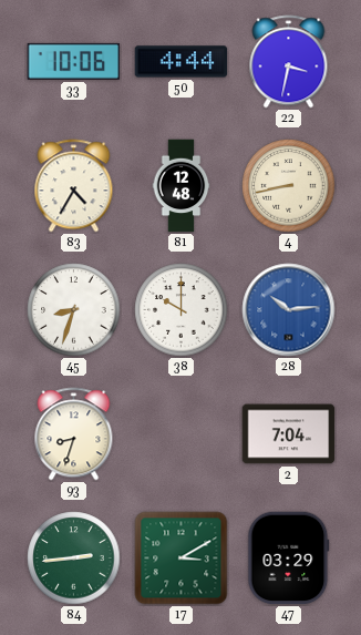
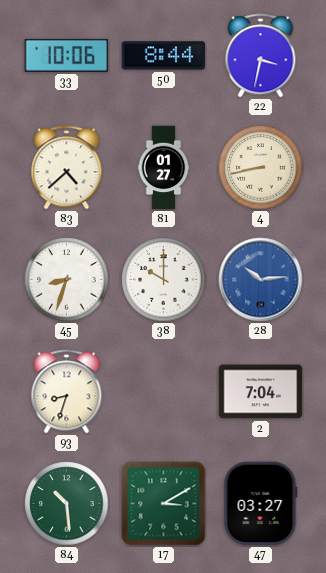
50: 4:44 -> 8:44
83: 4:35 -> 4:38
81: 12:48 -> 01:27
84: 2:44 -> 10:29
47: 03:29 -> 03:27
